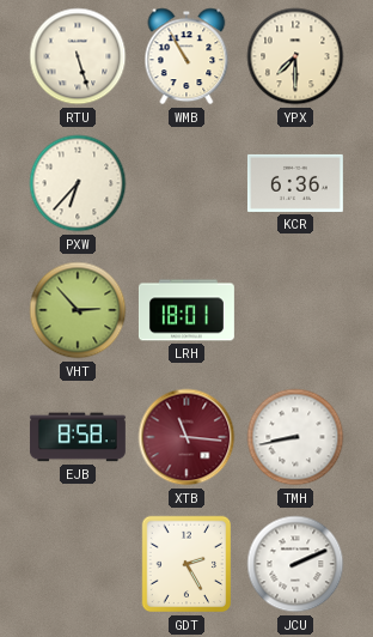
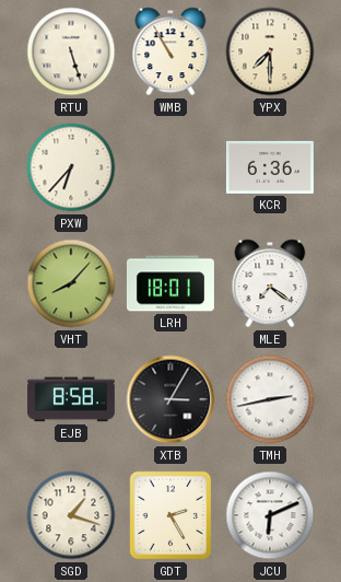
VHT: 2:53 -> 8:07
MLE: none -> 7:21
XTB: 11:16 -> 3:05
XTB dial: burgundy -> black
TMH: 8:43 -> 2:43
SGD: none -> 1:18
JCU: 2:11 -> 6:11
